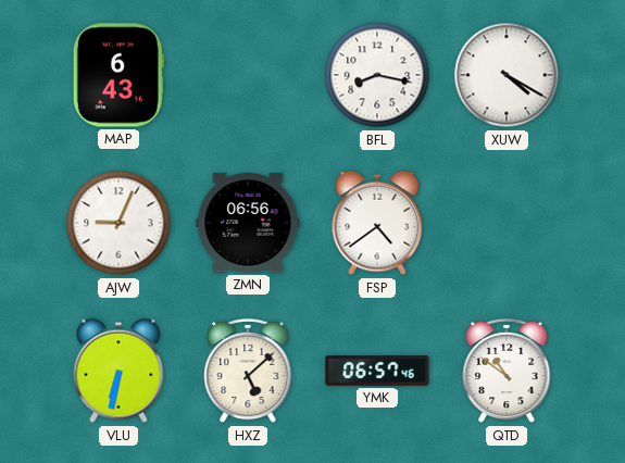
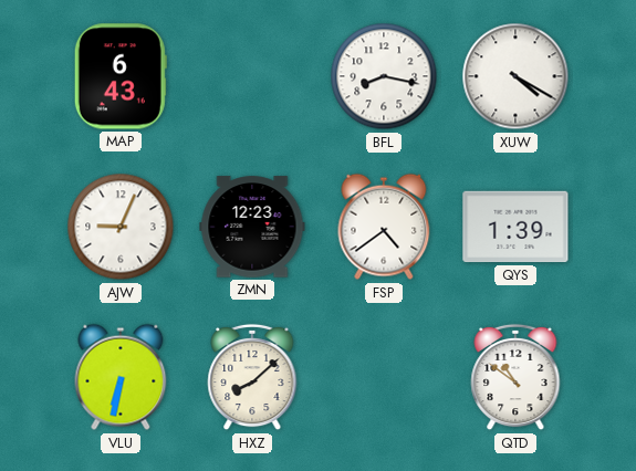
ZMN: 06:56 -> 12:23
QYS: none -> 1:39
HXZ: 5:08 -> 8:08
YMK: 06:57 -> none
